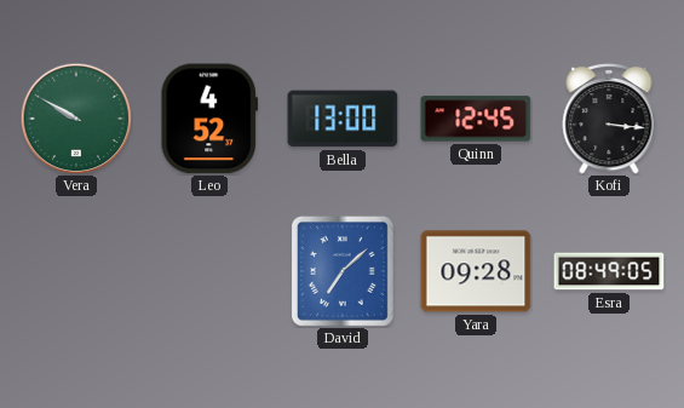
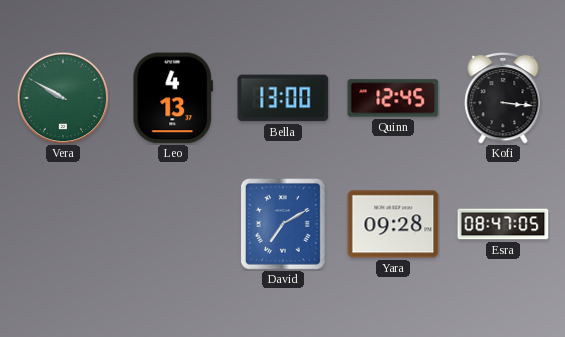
Leo: 4:52 -> 4:13
David: 7:08 -> 7:10
Esra: 08:49 -> 08:47
